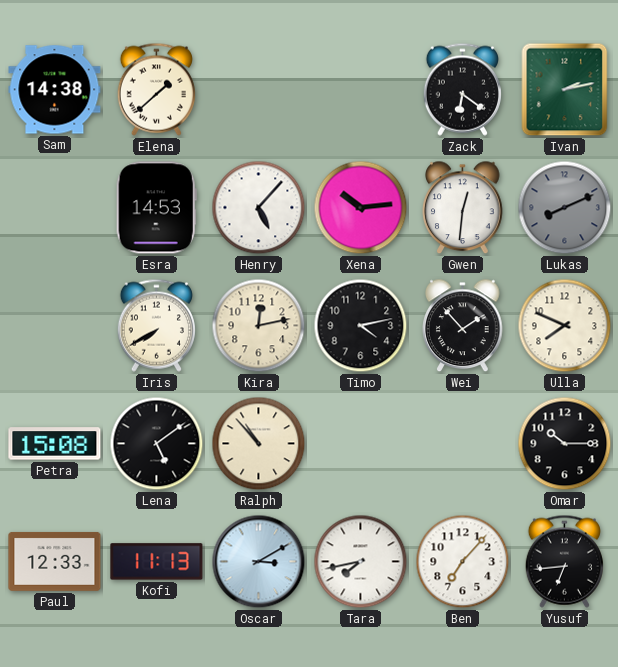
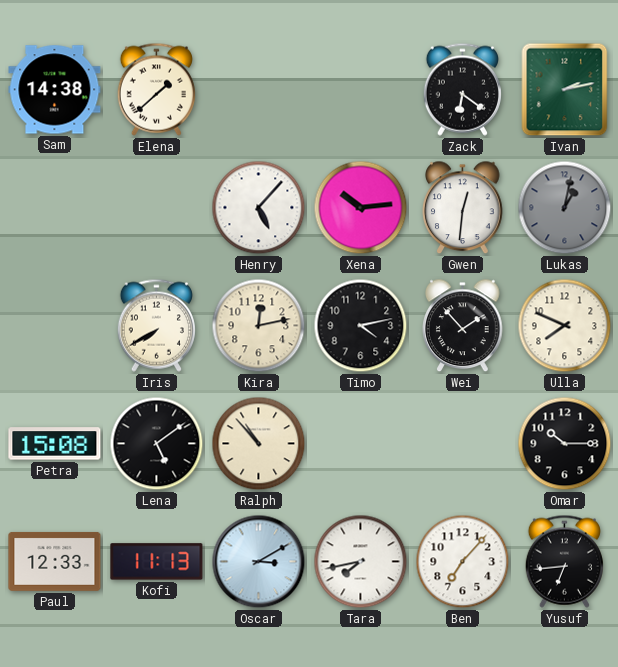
Esra: 14:53 -> none
Lukas: 8:11 -> 1:02
